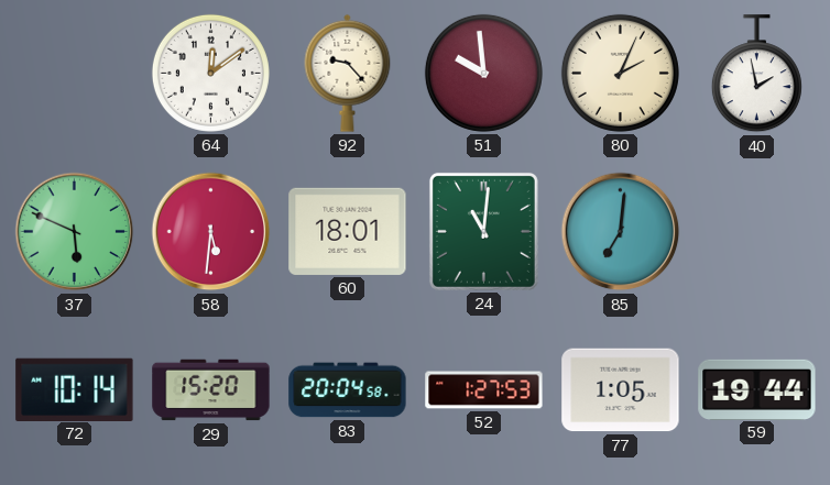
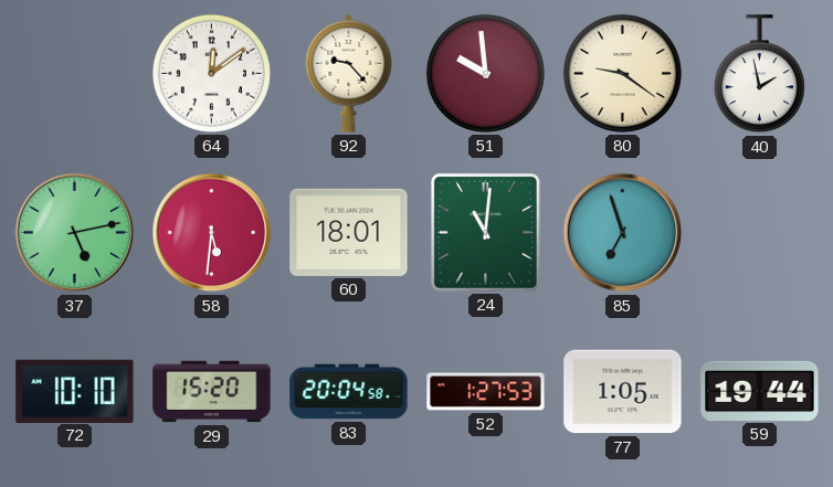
80: 2:04 -> 9:21
37: 5:49 -> 5:13
85: 7:01 -> 6:57
72: 10:14 -> 10:10
